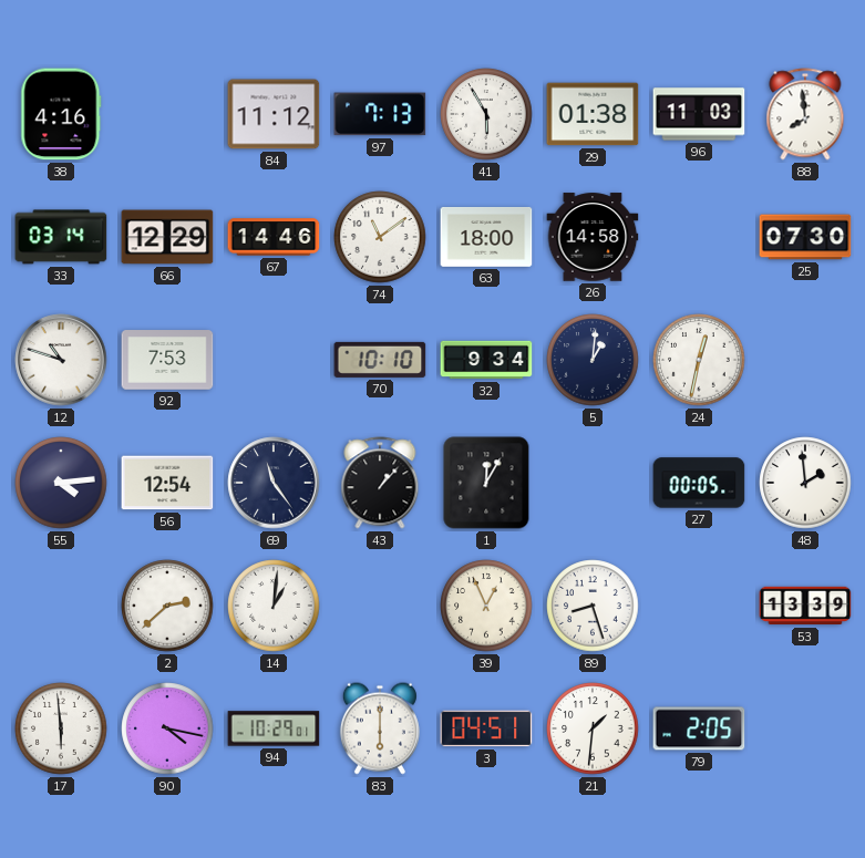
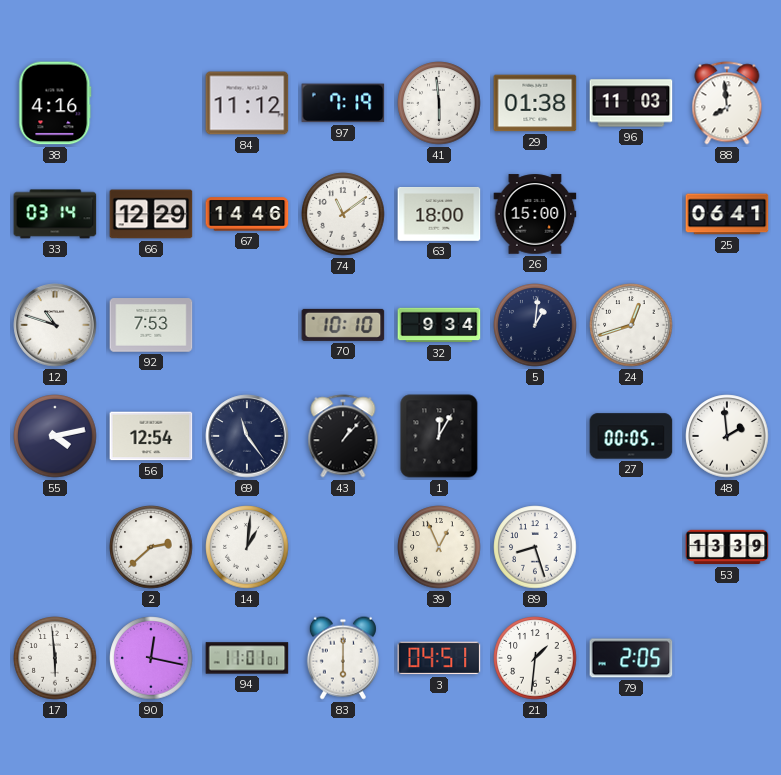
97: 7:13 -> 7:19
41: 5:55 -> 5:59
26: 14:58 -> 15:00
25: 07:30 -> 06:41
24: 12:32 -> 12:42
55: 4:14 -> 4:13
90: 4:17 -> 12:17
94: 10:29 -> 11:01
